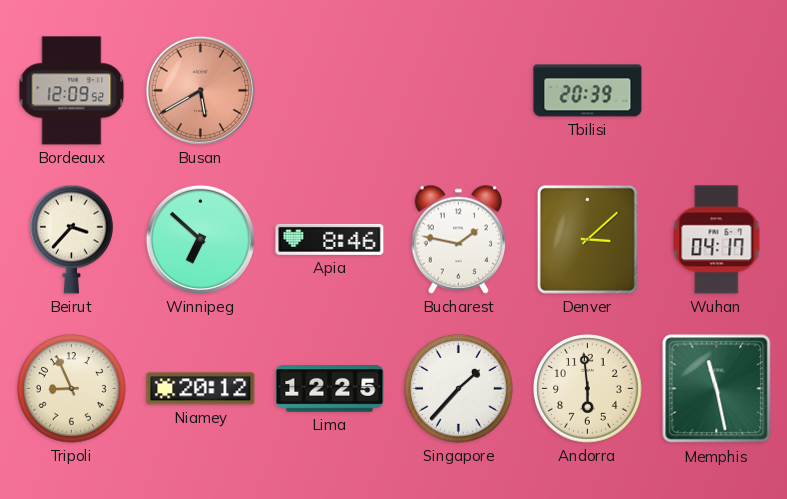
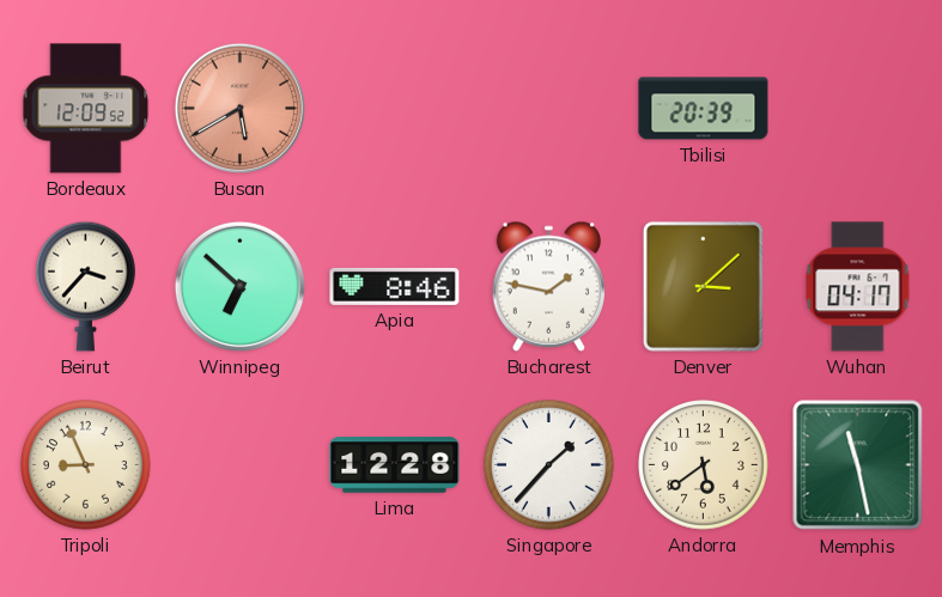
Niamey: 20:12 -> none
Lima: 12:25 -> 12:28
Andorra: 5:59 -> 5:39
